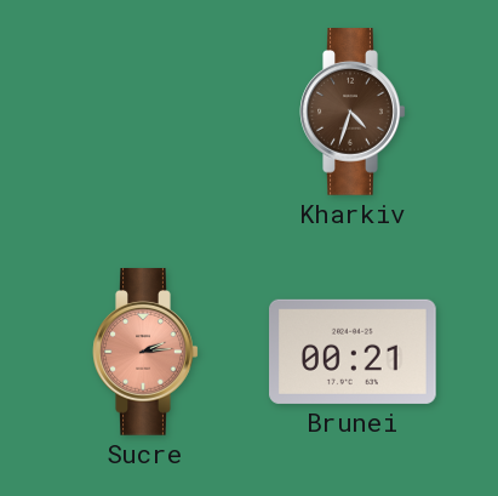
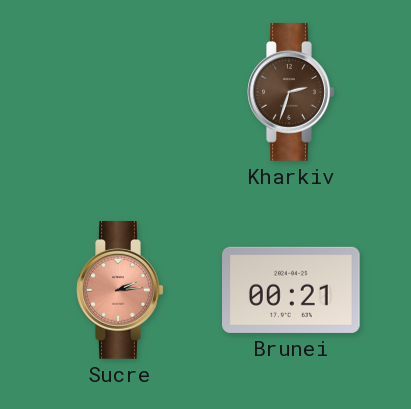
Kharkiv: 4:33 -> 2:33
